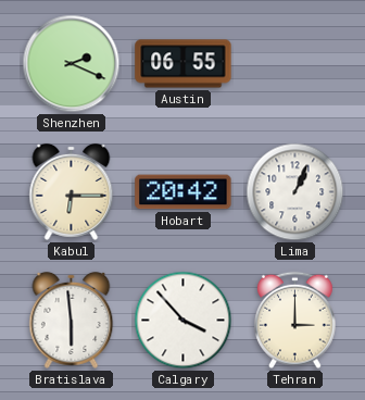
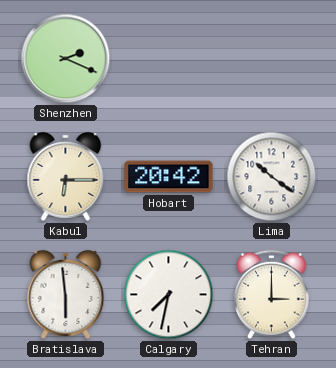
Austin: 06:55 -> none
Lima: 1:04 -> 10:21
Calgary: 3:53 -> 7:32
